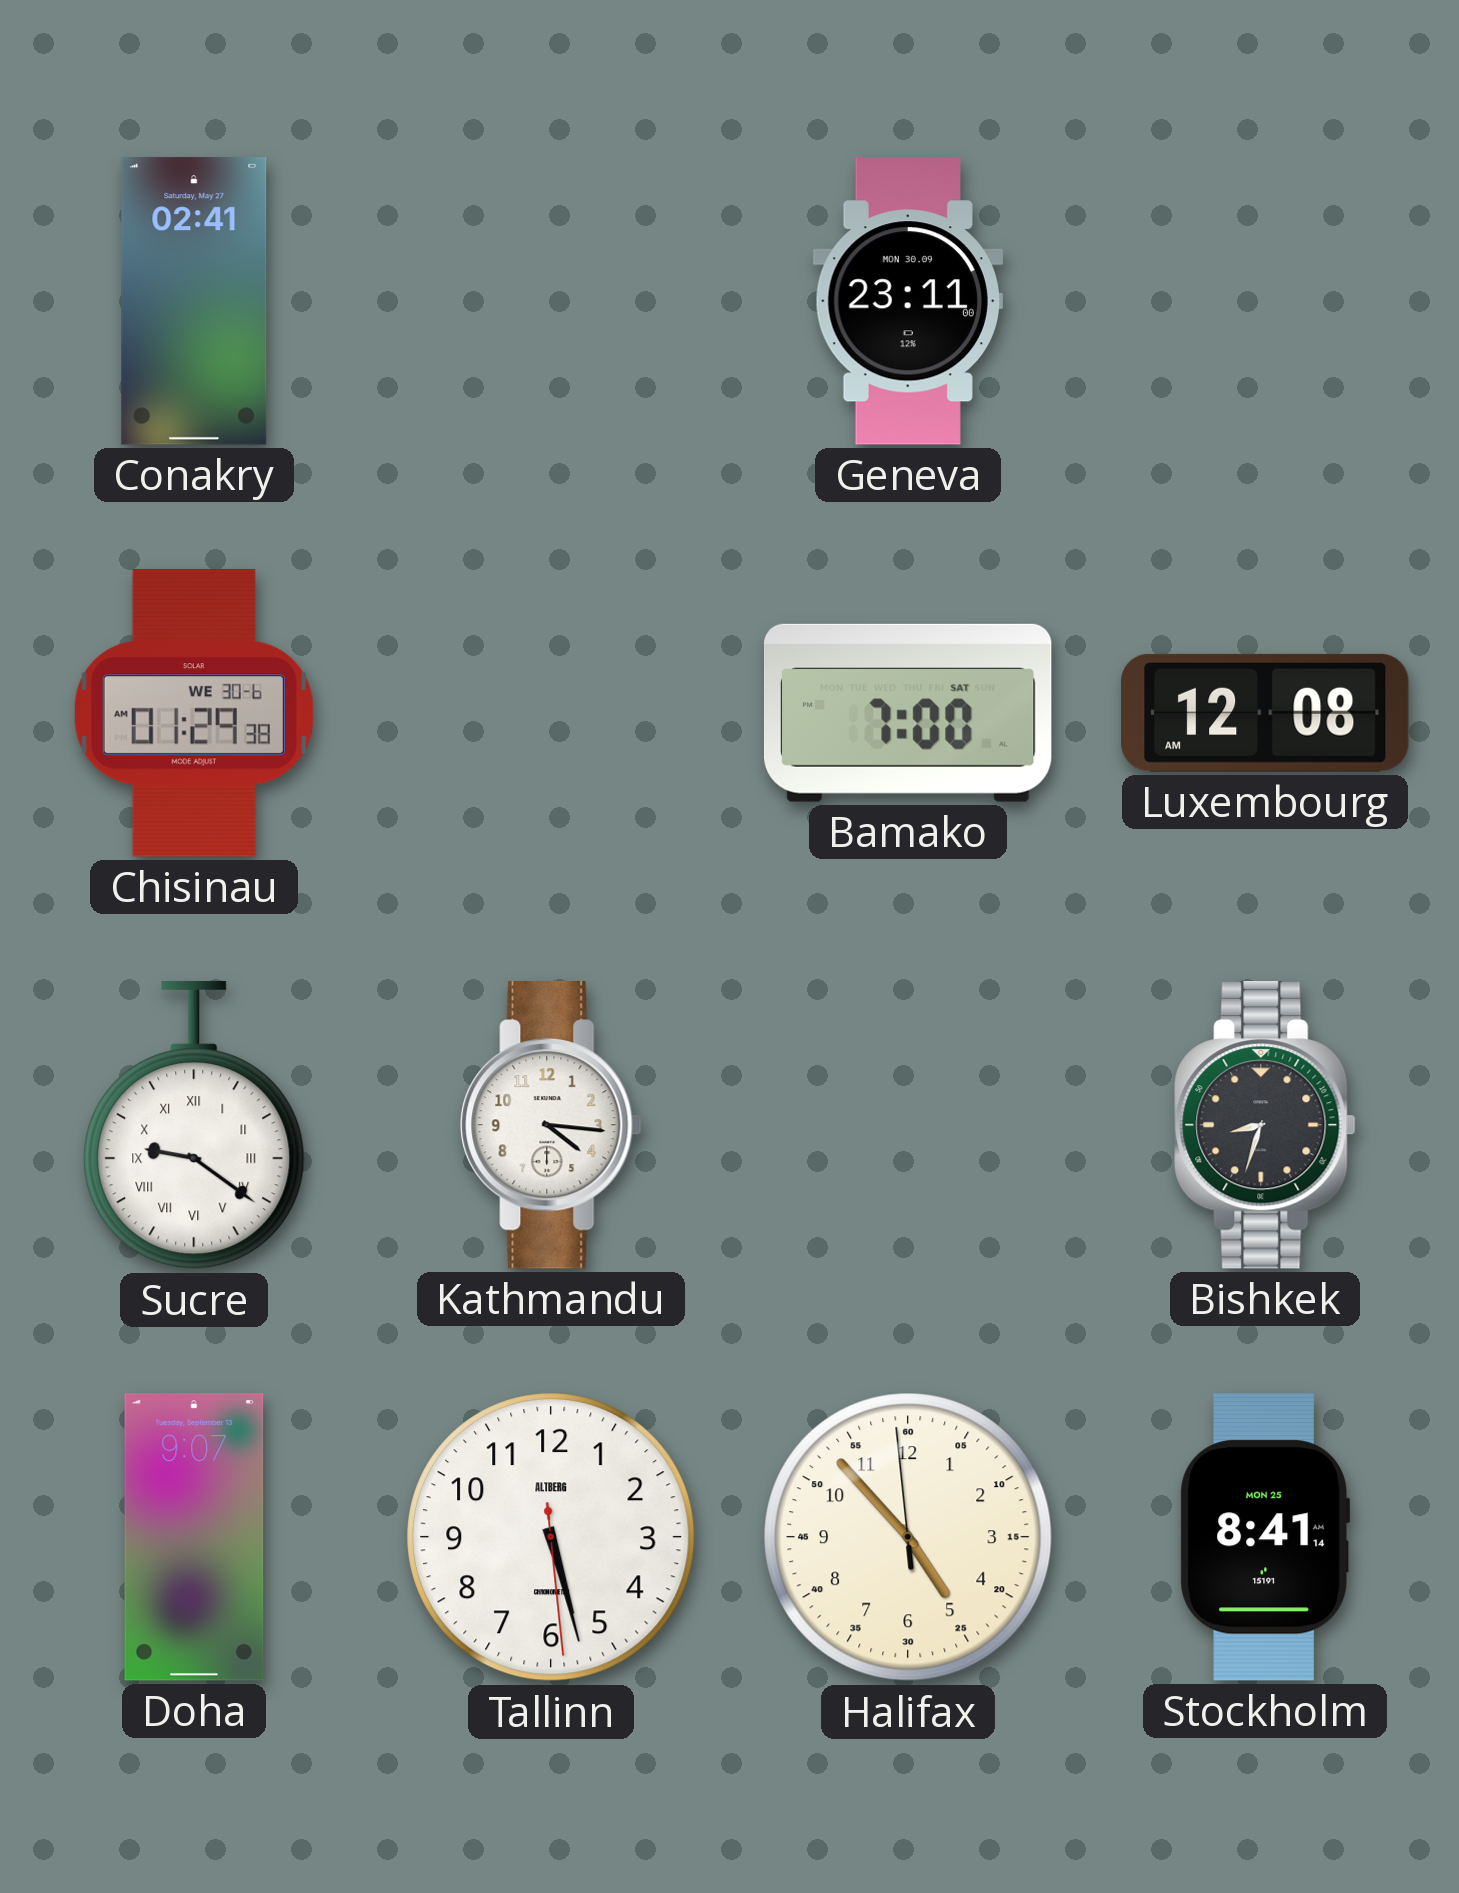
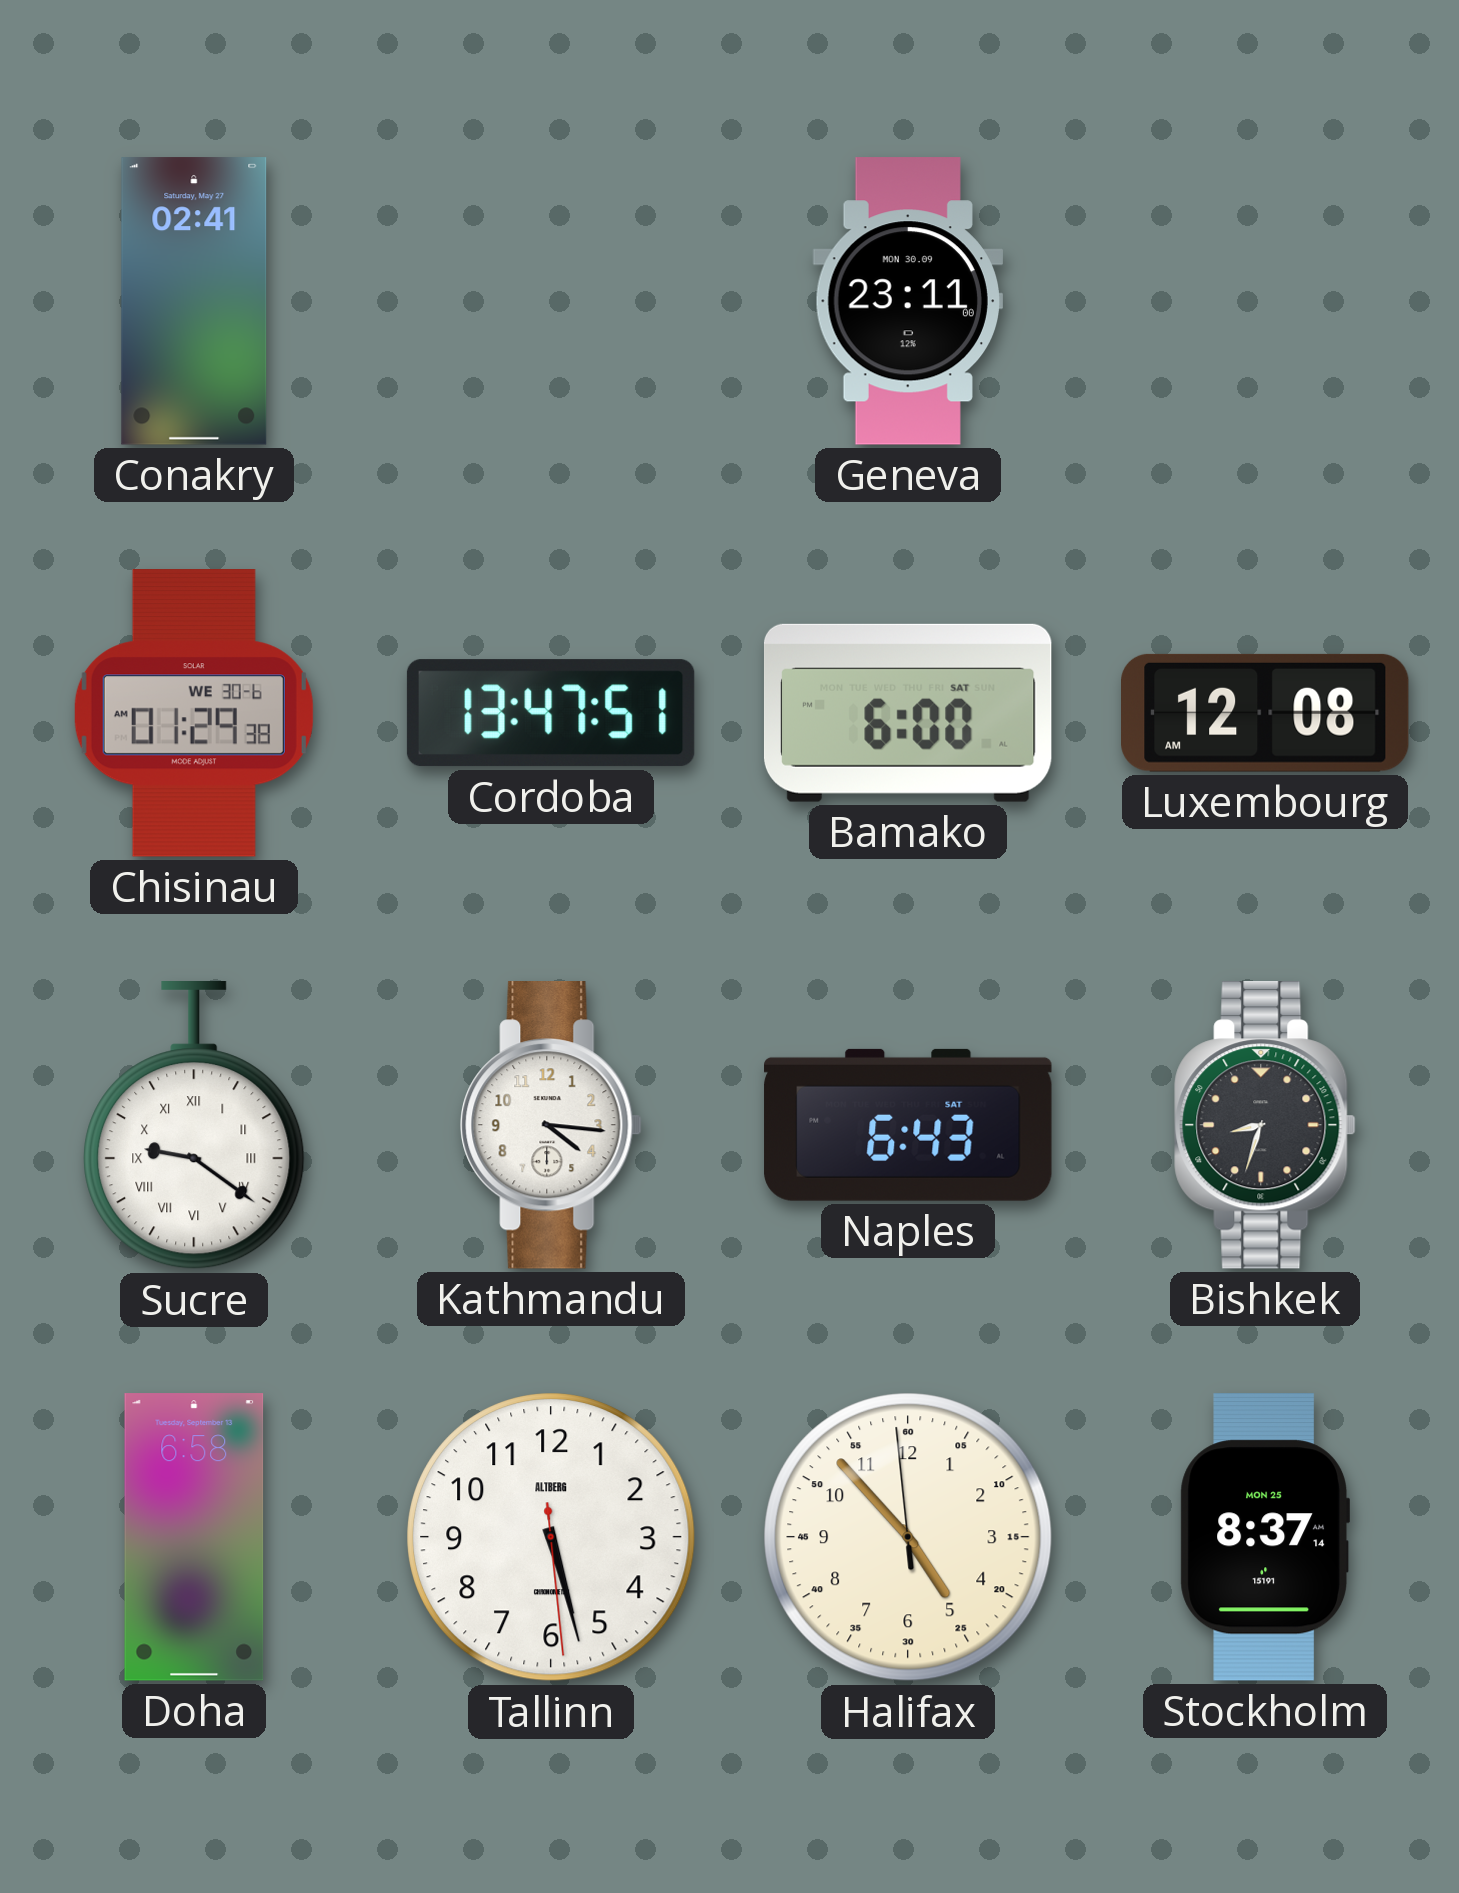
Cordoba: none -> 13:47
Bamako: 7:00 -> 6:00
Naples: none -> 6:43
Doha: 9:07 -> 6:58
Stockholm: 8:41 -> 8:37
